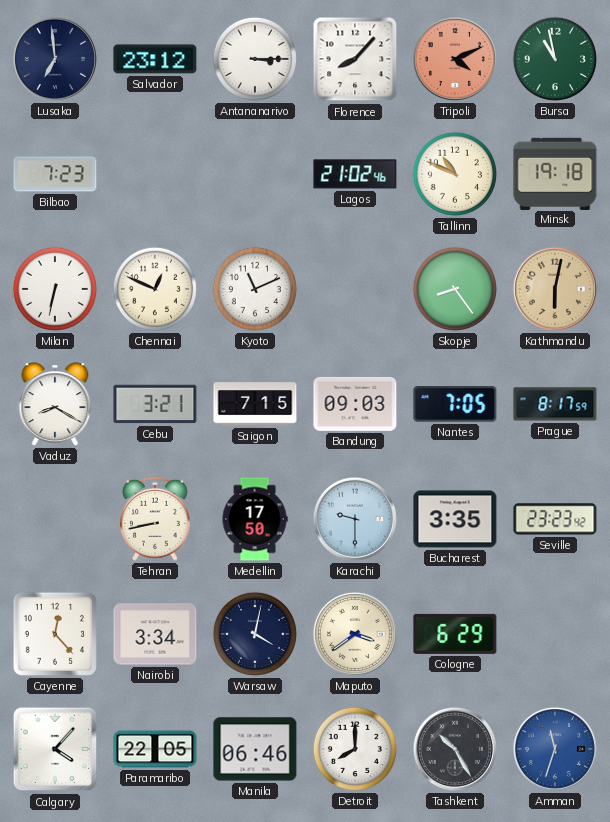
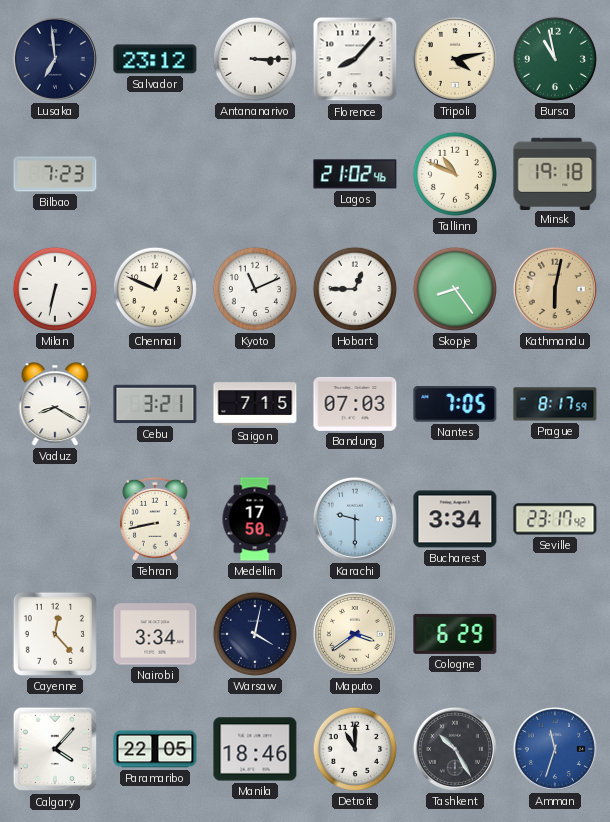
Tripoli: 4:11 -> 4:13
Tripoli dial: salmon -> cream
Hobart: none -> 12:45
Bandung: 09:03 -> 07:03
Bucharest: 3:35 -> 3:34
Seville: 23:23 -> 23:17
Manila: 06:46 -> 18:46
Detroit: 8:00 -> 11:00
